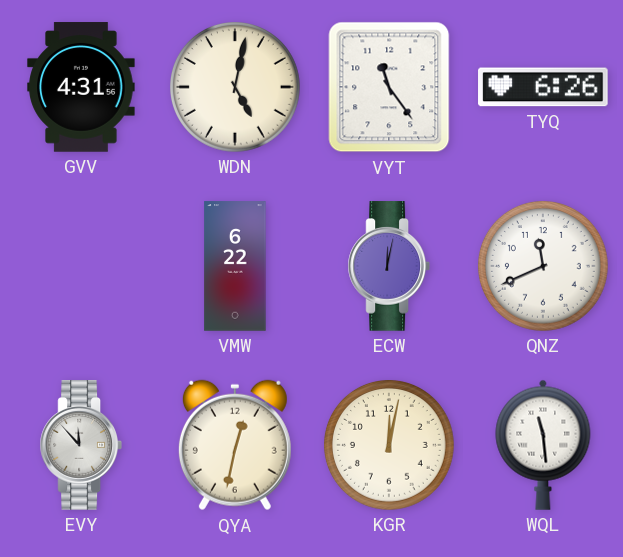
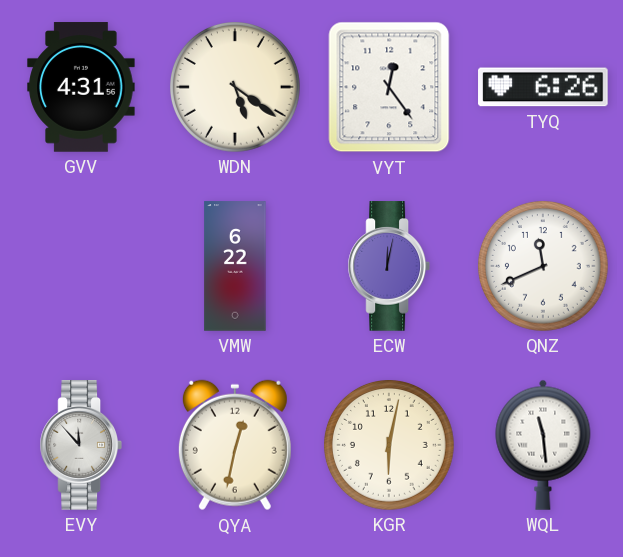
WDN: 5:02 -> 5:21
VYT: 11:24 -> 12:24
KGR: 12:02 -> 6:02
